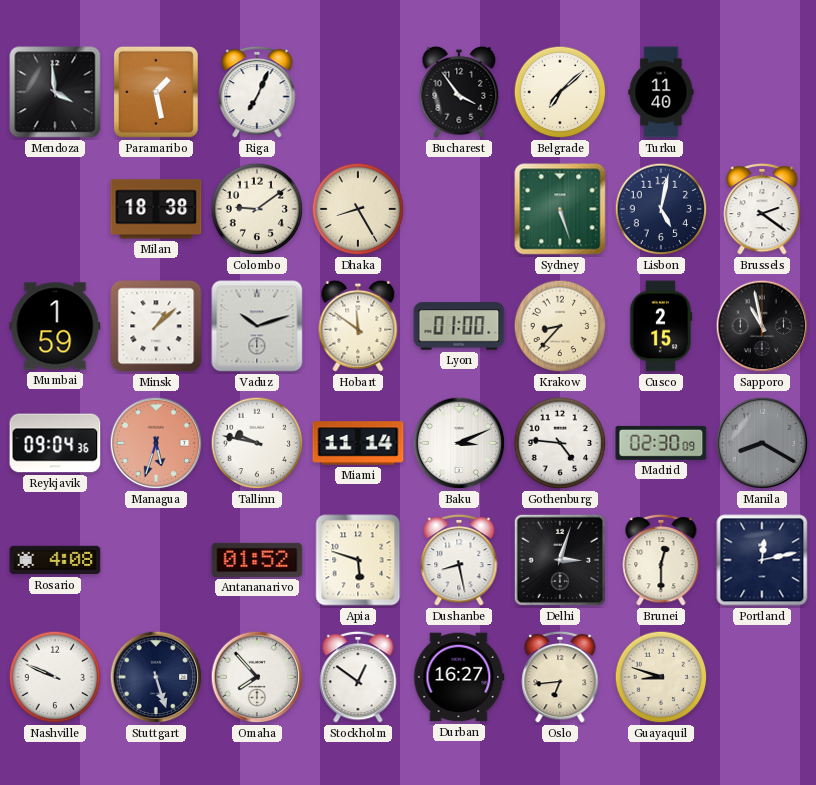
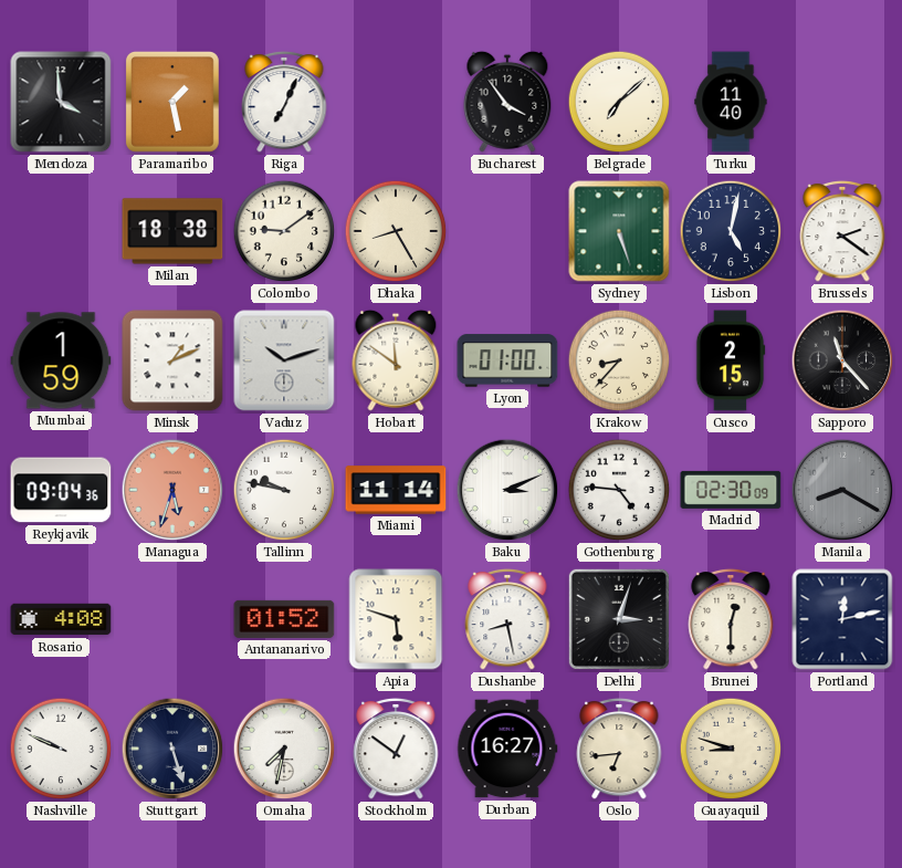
Minsk: 1:08 -> 1:11
Sapporo: 10:58 -> 11:23
Omaha: 7:53 -> 7:32
